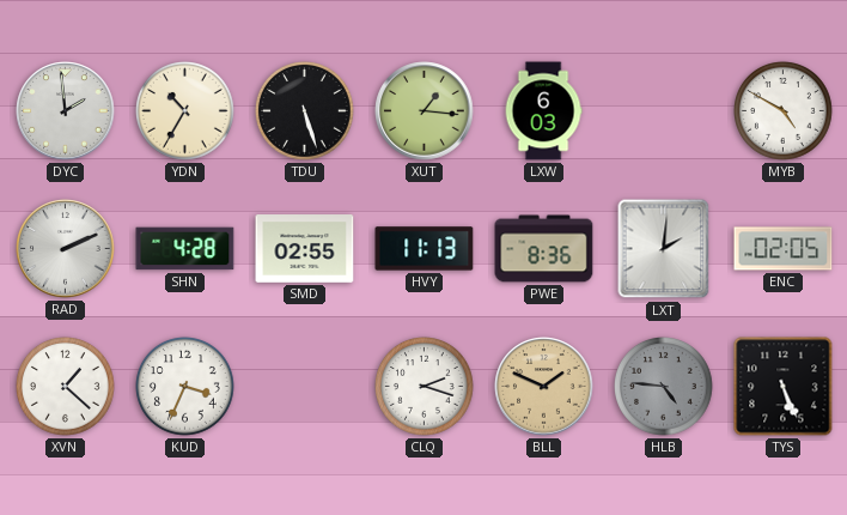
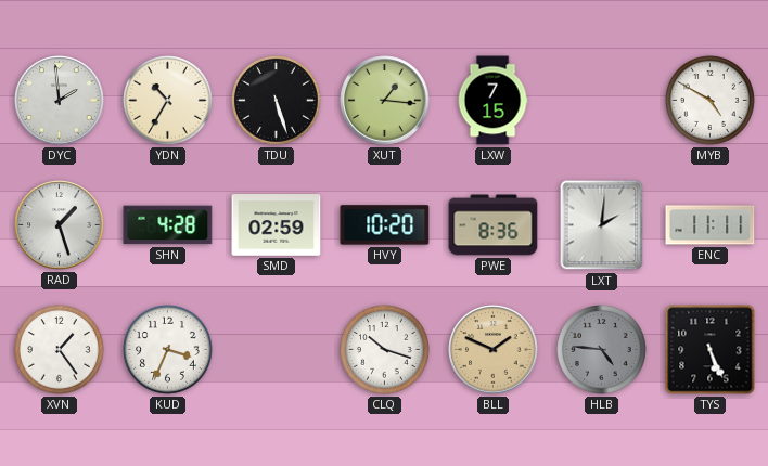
LXW: 6:03 -> 7:15
RAD: 2:11 -> 1:27
SMD: 02:55 -> 02:59
HVY: 11:13 -> 10:20
ENC: 02:05 -> 11:11
XVN: 1:22 -> 1:24
CLQ: 2:18 -> 10:18
